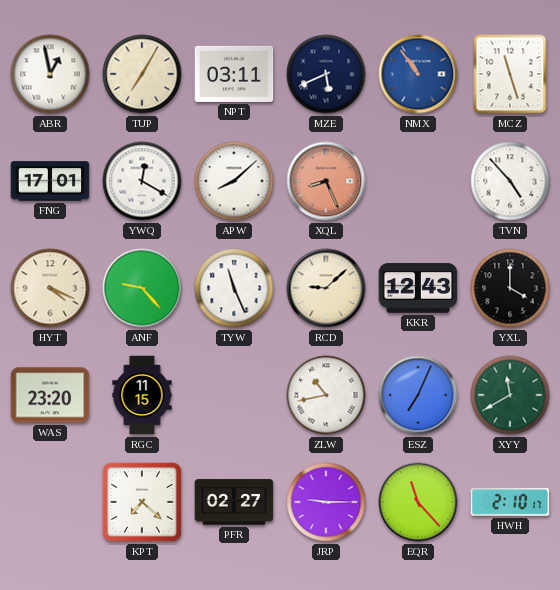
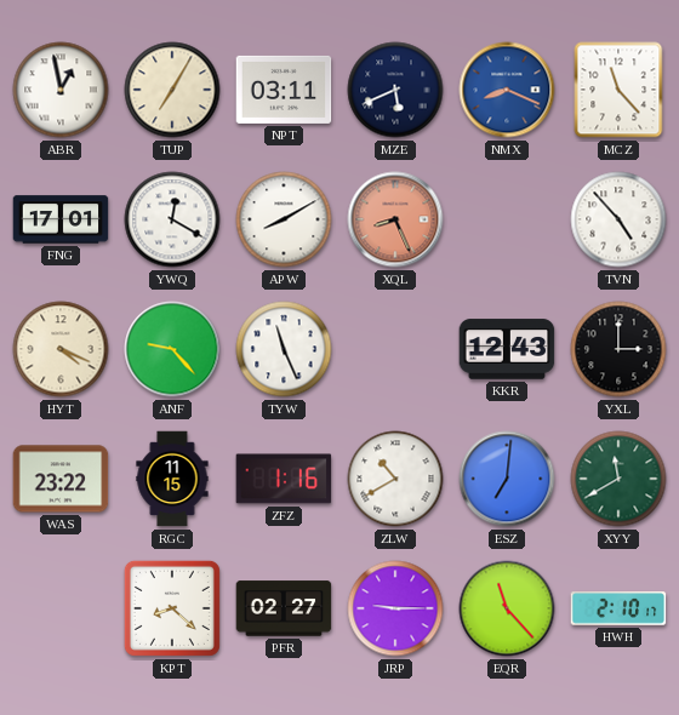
NMX: 10:54 -> 8:19
MCZ: 11:27 -> 11:23
APW: 8:08 -> 8:10
RCD: 9:08 -> none
YXL: 4:00 -> 3:00
WAS: 23:20 -> 23:22
ZFZ: none -> 1:16
ZLW: 10:43 -> 10:40
ESZ: 7:04 -> 7:01
KPT: 7:22 -> 8:22
